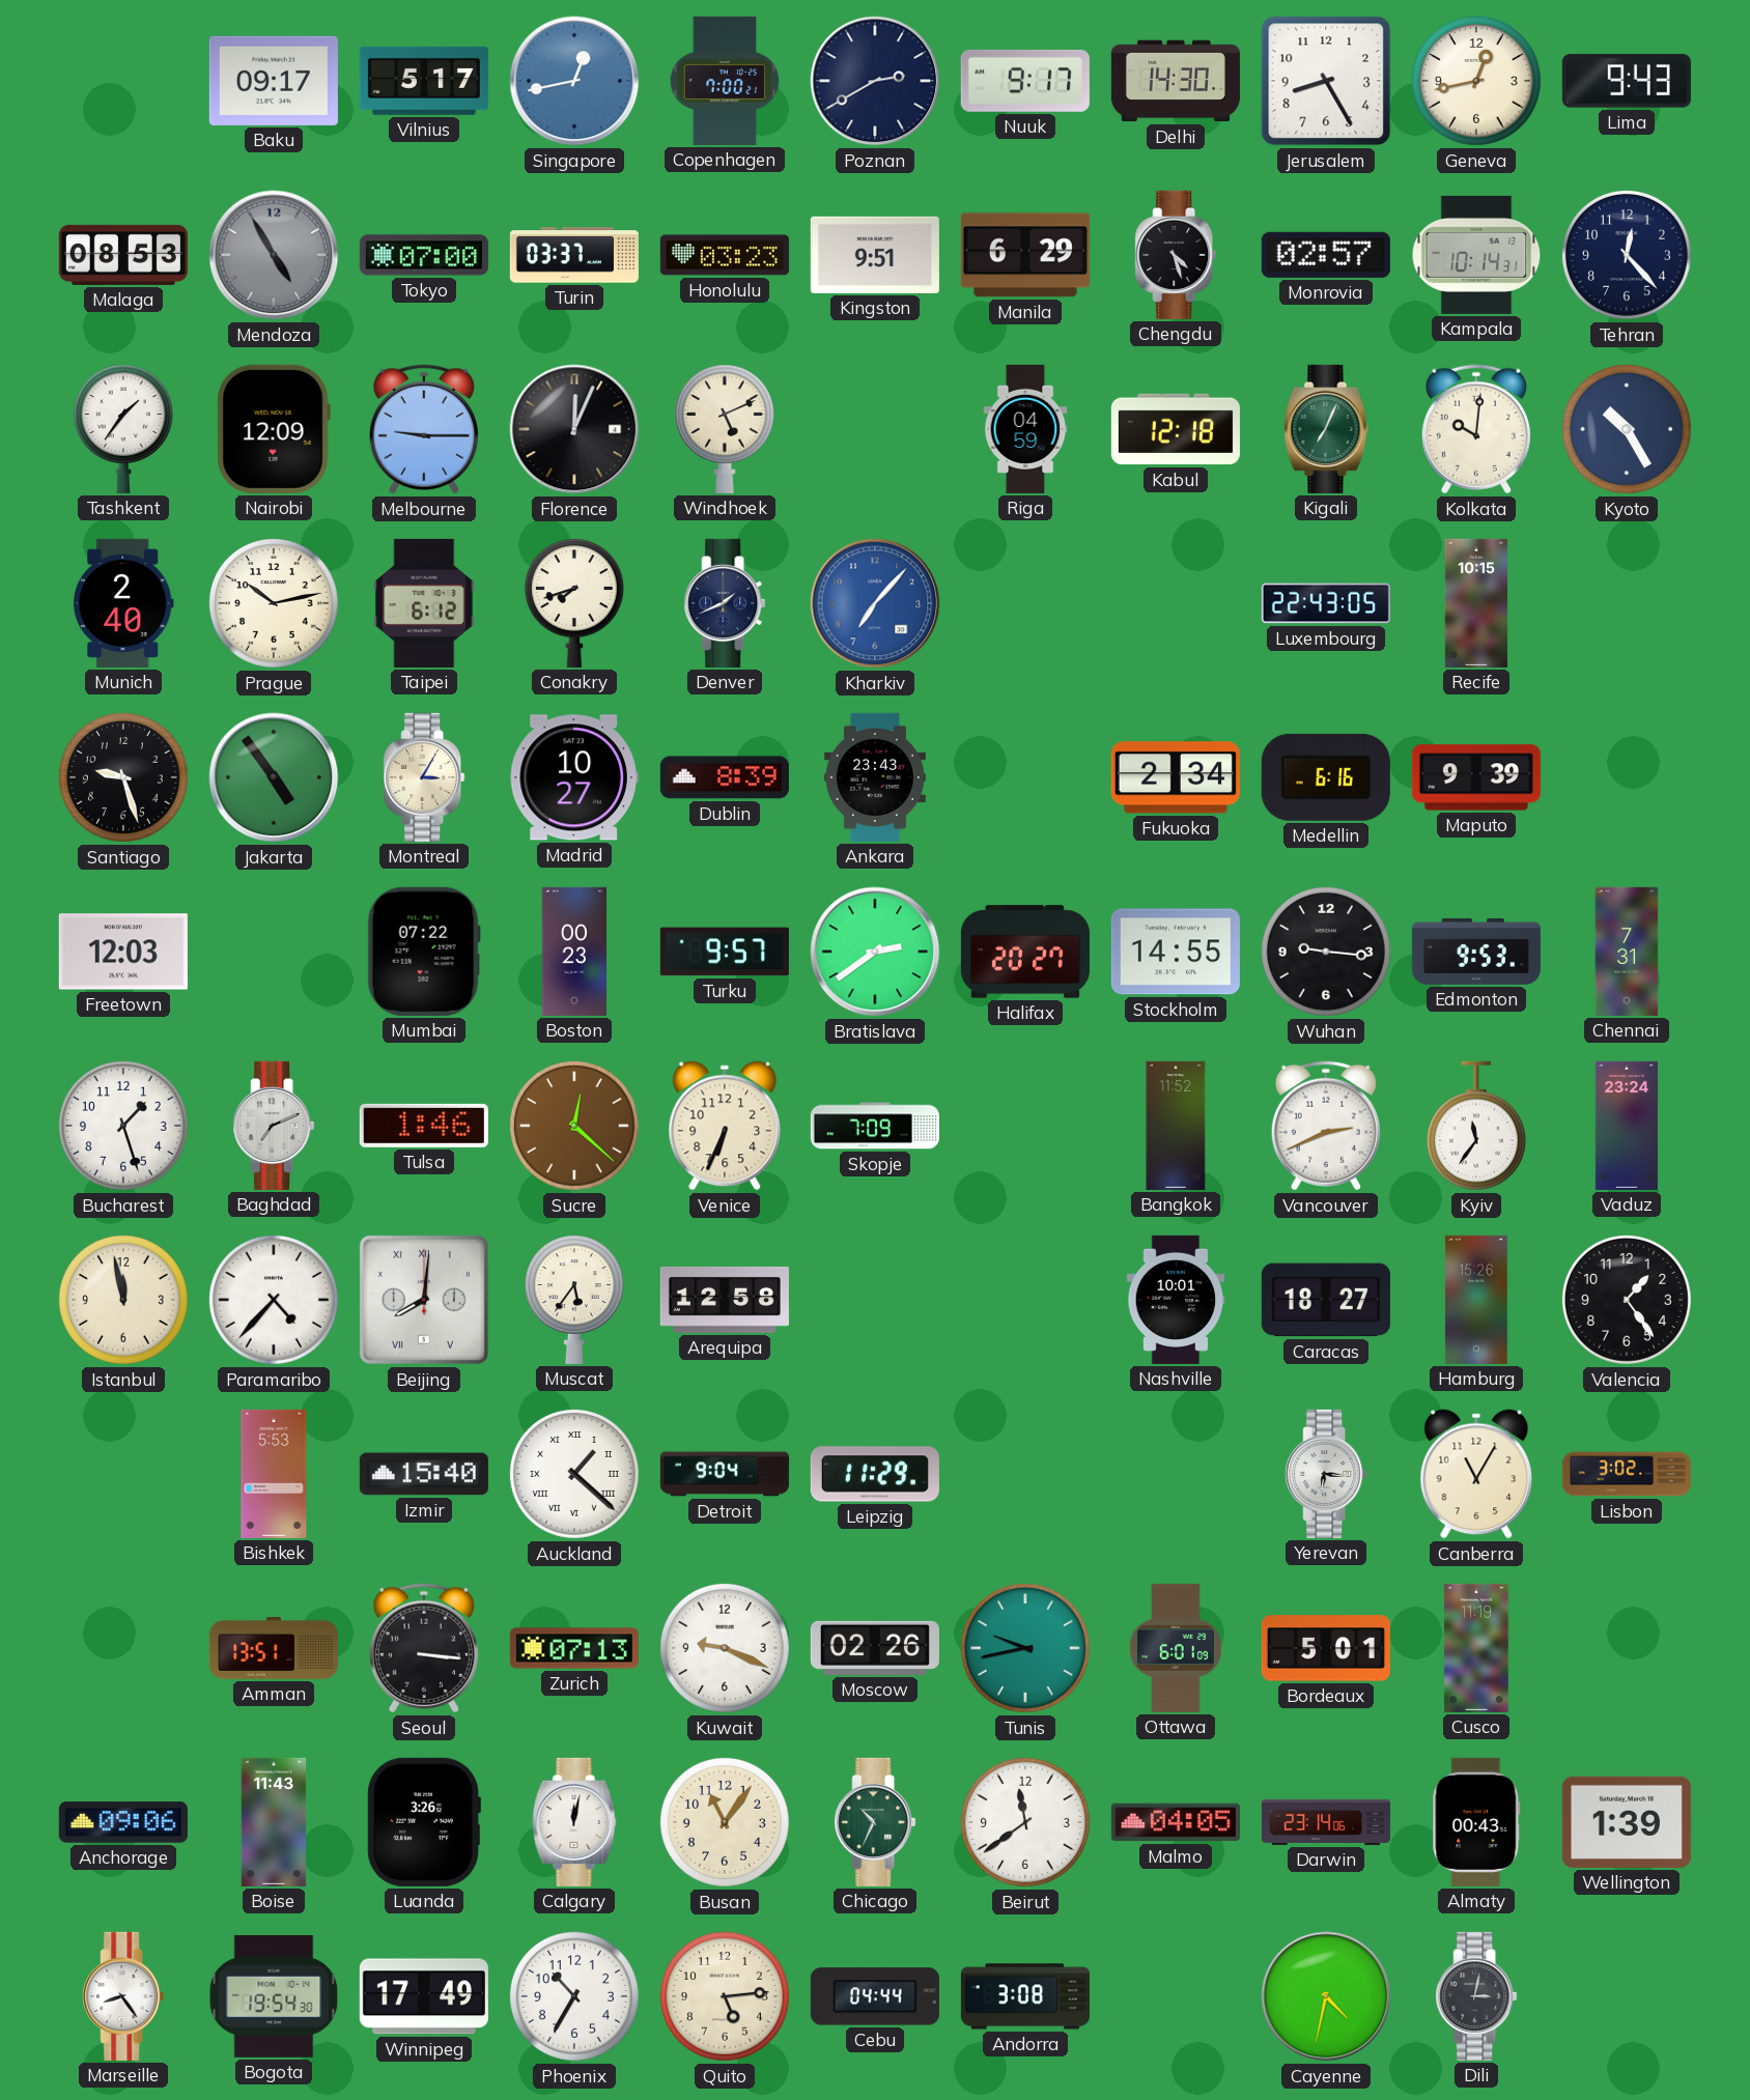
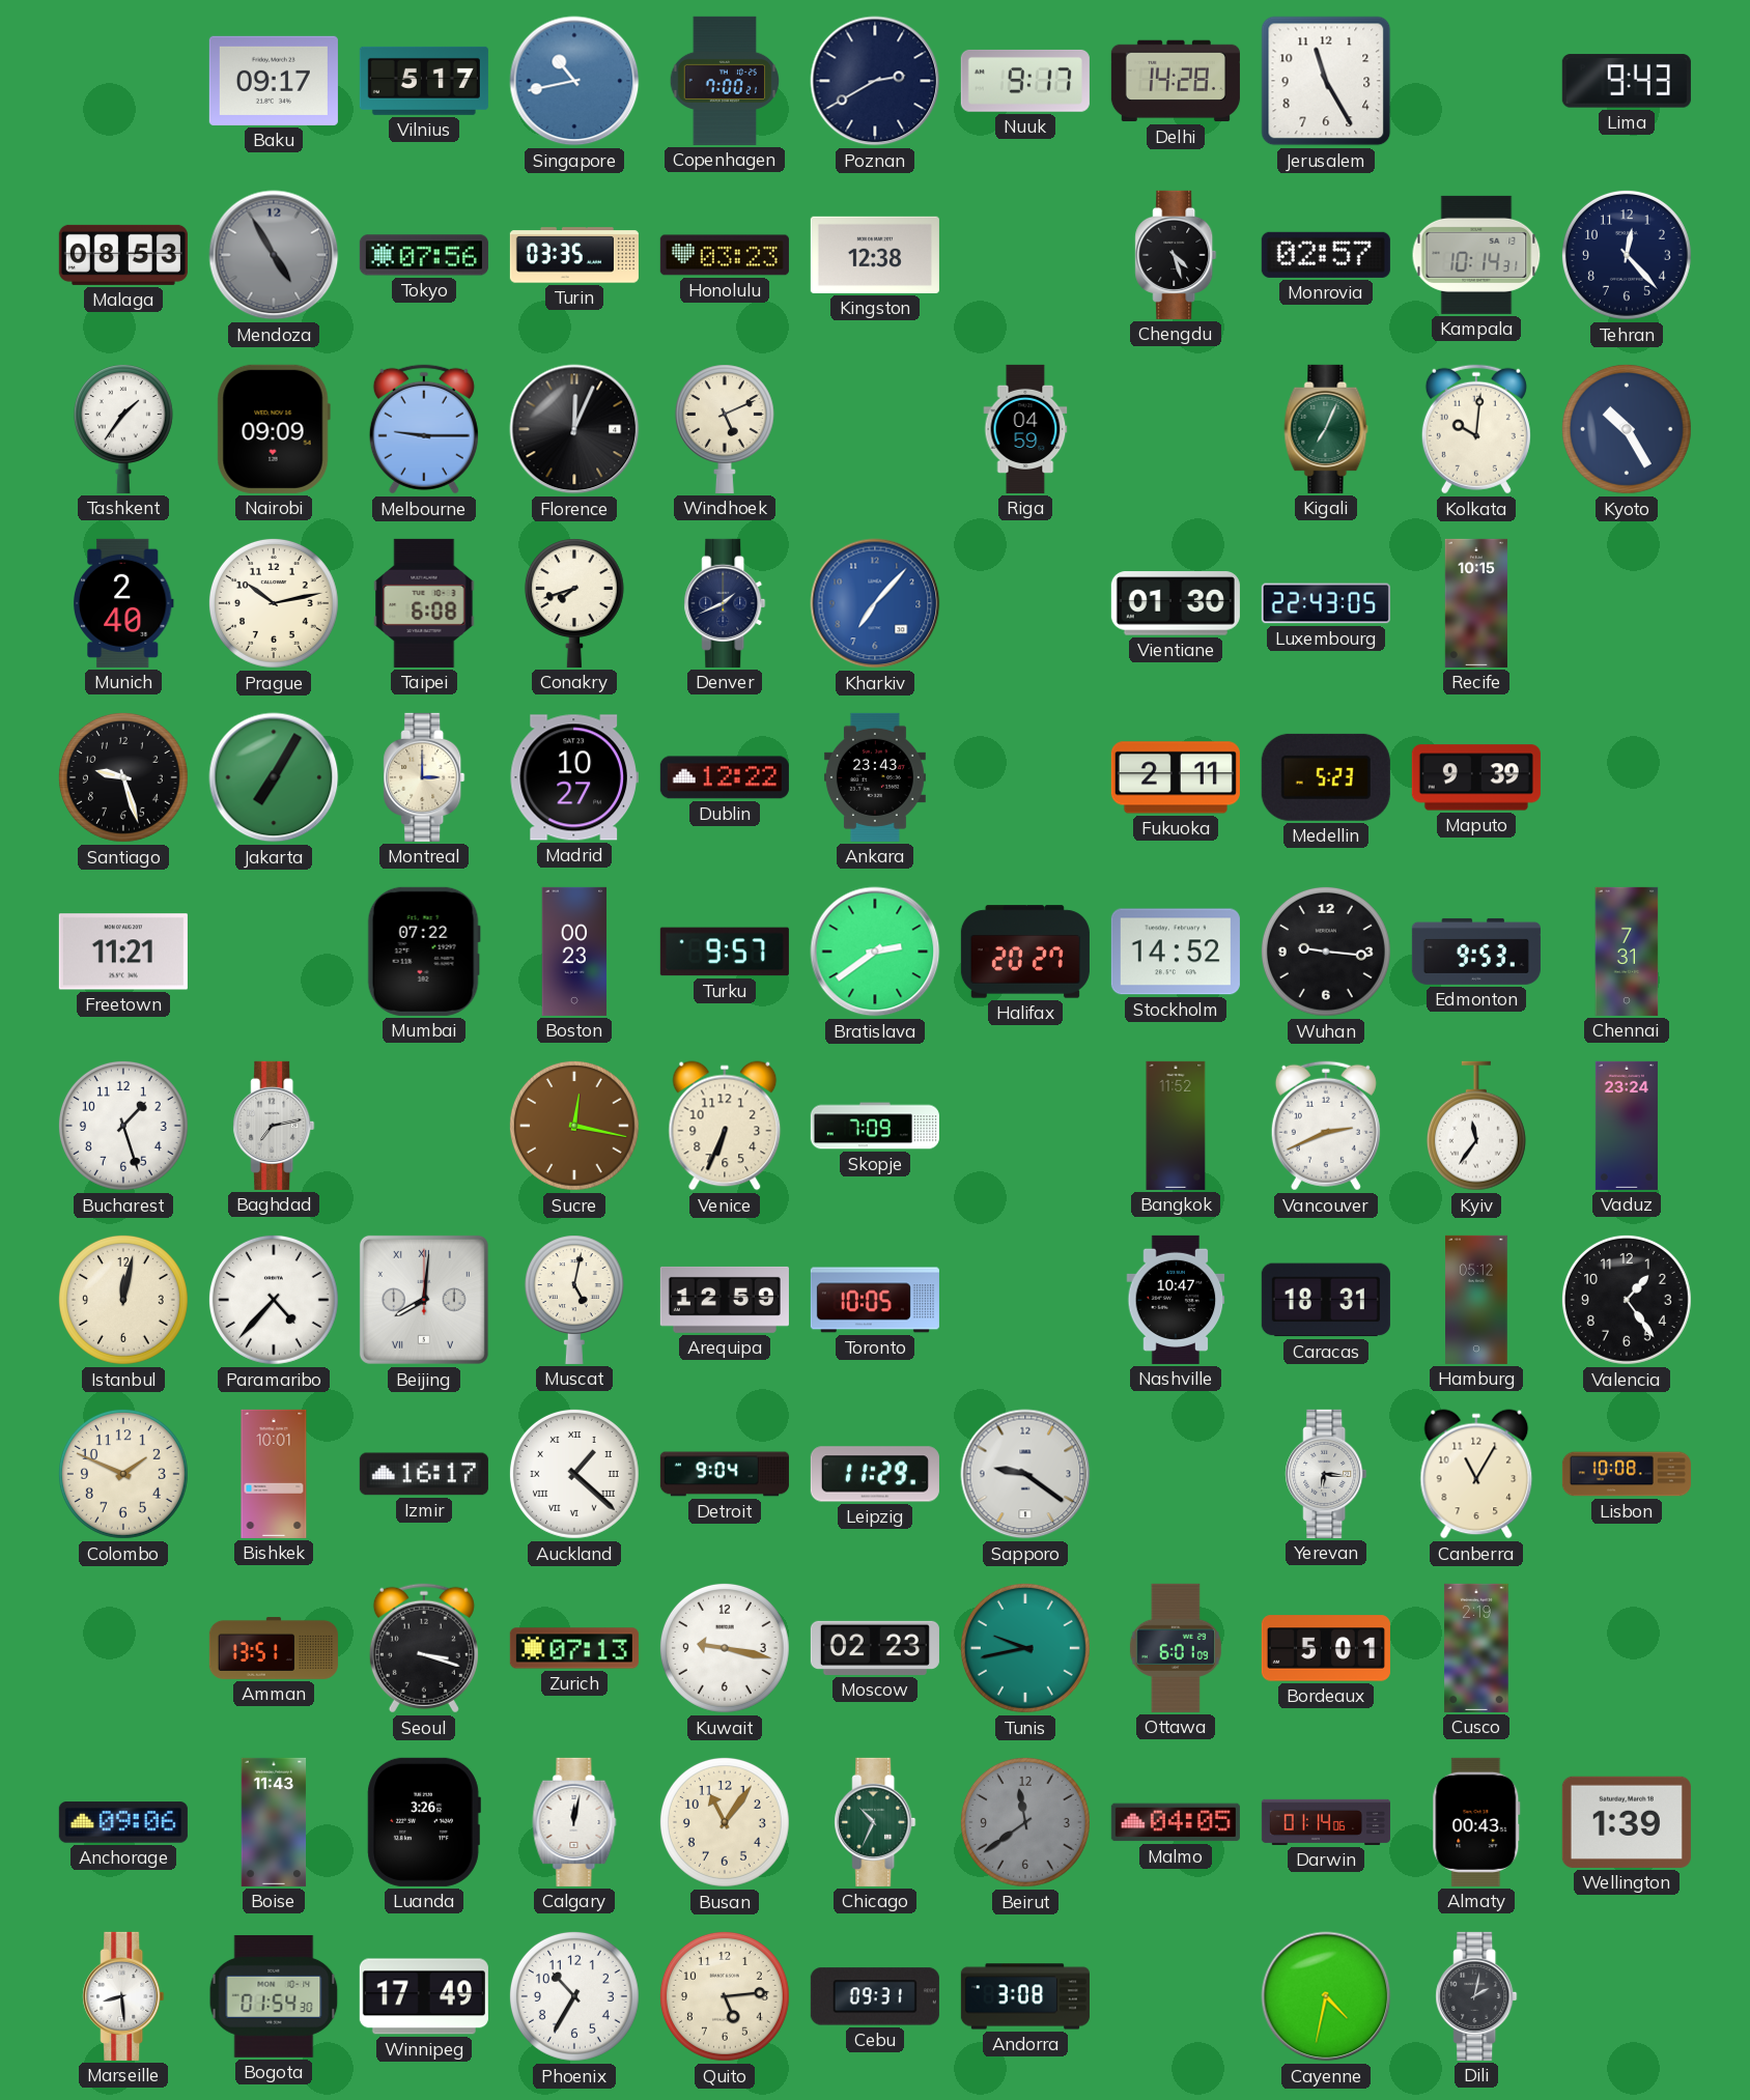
Singapore: 12:43 -> 10:43
Delhi: 14:30 -> 14:28
Jerusalem: 8:25 -> 11:25
Geneva: 12:43 -> none
Tokyo: 07:00 -> 07:56
Turin: 03:37 -> 03:35
Kingston: 9:51 -> 12:38
Manila: 6:29 -> none
Nairobi: 12:09 -> 09:09
Kabul: 12:18 -> none
Taipei: 6:12 -> 6:08
Vientiane: none -> 01:30
Jakarta: 4:54 -> 7:05
Montreal: 3:05 -> 3:00
Dublin: 8:39 -> 12:22
Fukuoka: 2:34 -> 2:11
Medellin: 6:16 -> 5:23
Freetown: 12:03 -> 11:21
Stockholm: 14:55 -> 14:52
Baghdad: 7:11 -> 7:13
Tulsa: 1:46 -> none
Sucre: 12:22 -> 12:17
Istanbul: 11:58 -> 12:02
Muscat: 5:36 -> 5:02
Arequipa: 12:58 -> 12:59
Toronto: none -> 10:05
Nashville: 10:01 -> 10:47
Caracas: 18:27 -> 18:31
Hamburg: 15:26 -> 05:12
Colombo: none -> 1:49
Bishkek: 5:53 -> 10:01
Izmir: 15:40 -> 16:17
Sapporo: none -> 9:21
Lisbon: 3:02 -> 10:08
Seoul: 3:16 -> 3:18
Kuwait: 9:19 -> 9:17
Moscow: 02:26 -> 02:23
Cusco: 11:19 -> 2:19
Beirut dial: white -> grey
Darwin: 23:14 -> 01:14
Marseille: 8:24 -> 8:29
Bogota: 19:54 -> 01:54
Cebu: 04:44 -> 09:31
Dili: 3:02 -> 2:02
